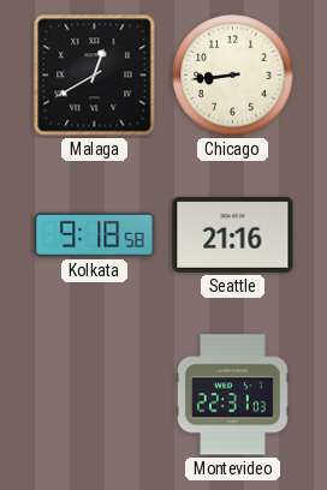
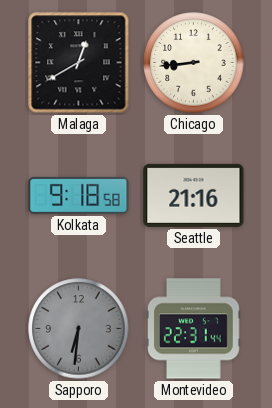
Sapporo: none -> 6:31
Montevideo: 22:31:03 -> 22:31:44
